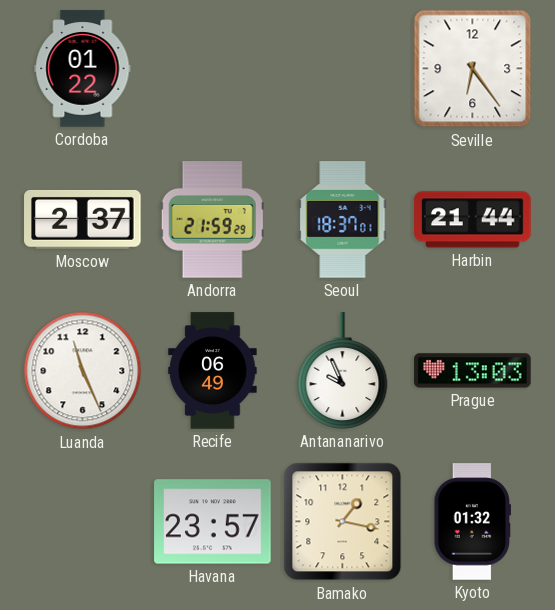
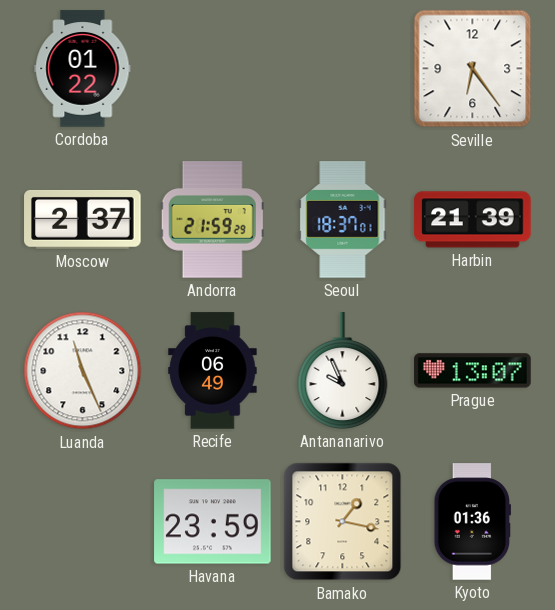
Harbin: 21:44 -> 21:39
Prague: 13:03 -> 13:07
Havana: 23:57 -> 23:59
Kyoto: 01:32 -> 01:36
